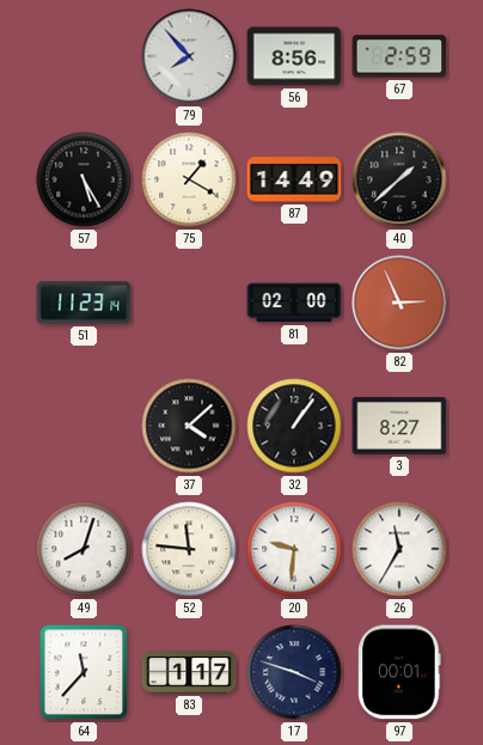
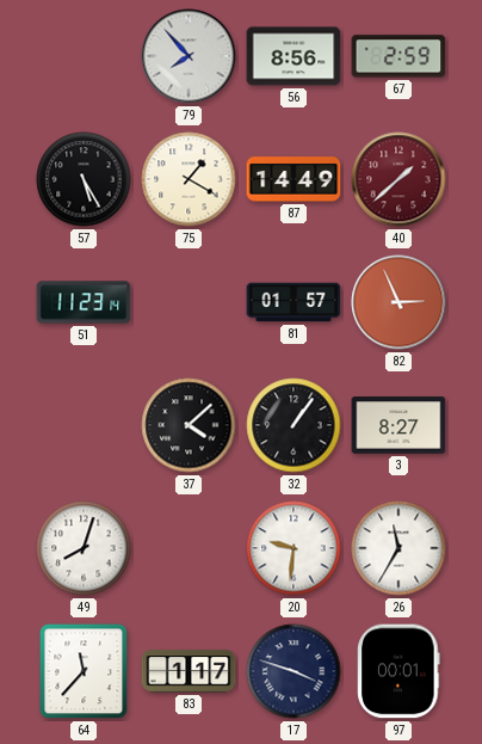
40 dial: black -> burgundy
81: 02:00 -> 01:57
52: 11:46 -> none
